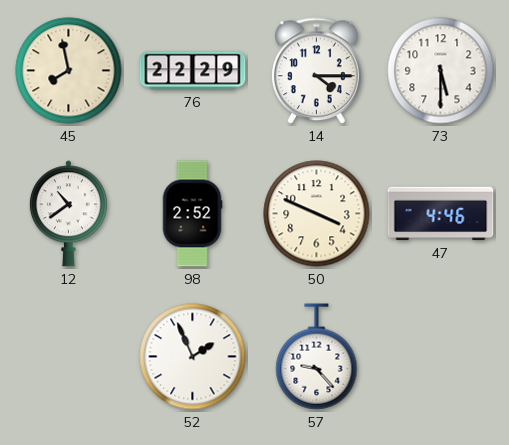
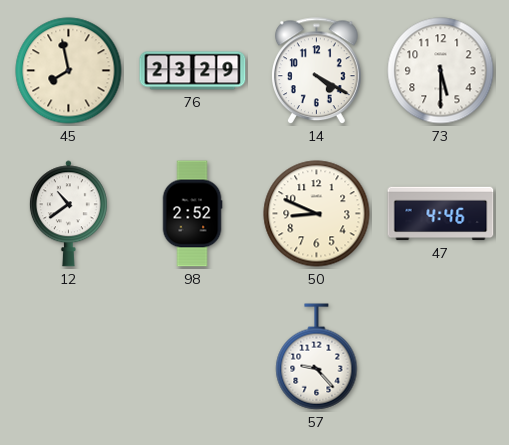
76: 22:29 -> 23:29
14: 4:15 -> 4:20
50: 3:49 -> 8:49
52: 1:56 -> none
